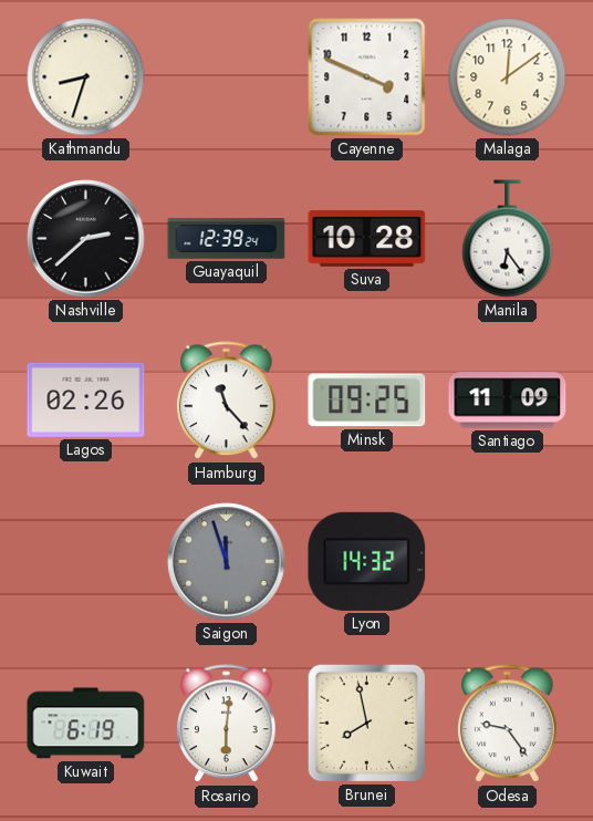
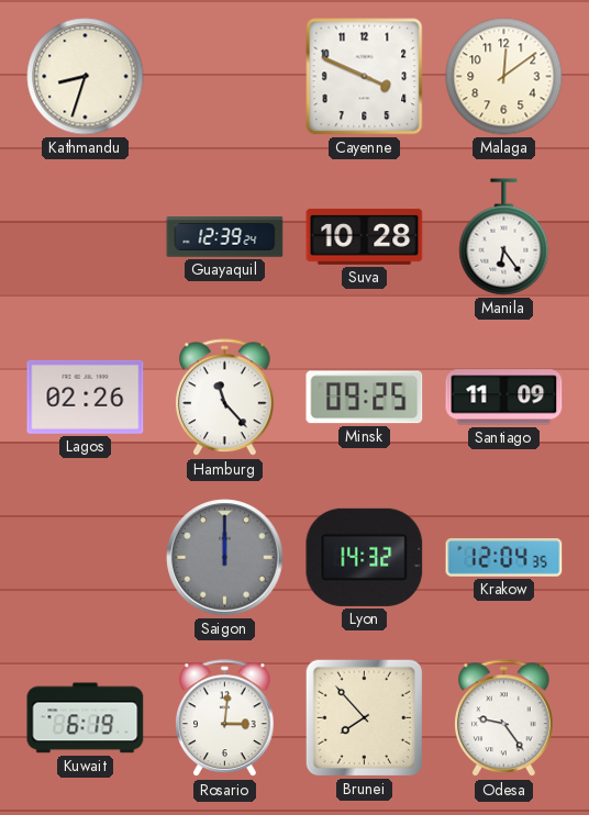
Nashville: 2:38 -> none
Saigon: 11:57 -> 12:00
Krakow: none -> 12:04
Rosario: 6:01 -> 3:01
Brunei: 7:58 -> 7:53
